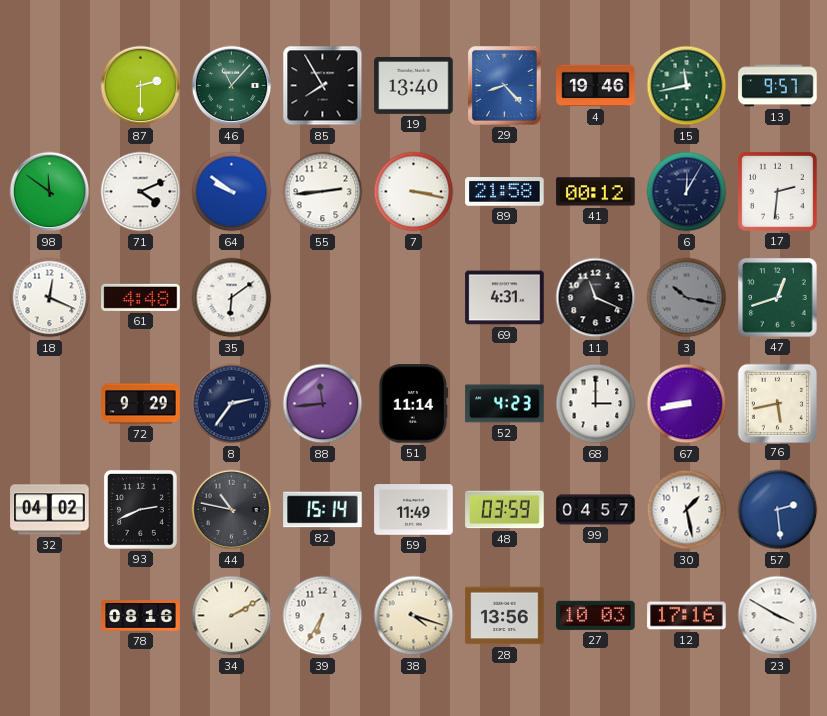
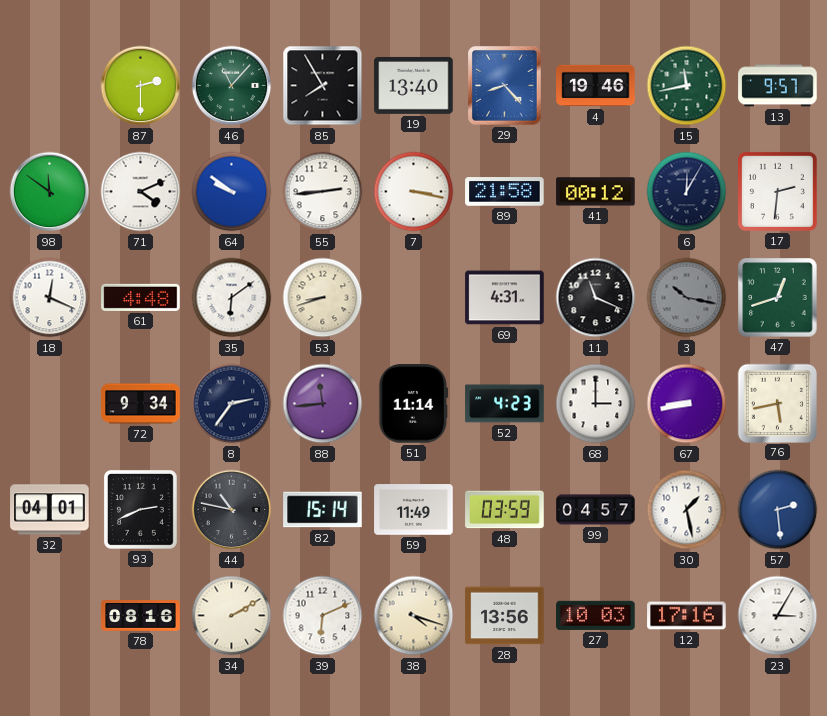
53: none -> 8:42
72: 9:29 -> 9:34
32: 04:02 -> 04:01
39: 6:35 -> 6:11
23: 3:50 -> 3:05
